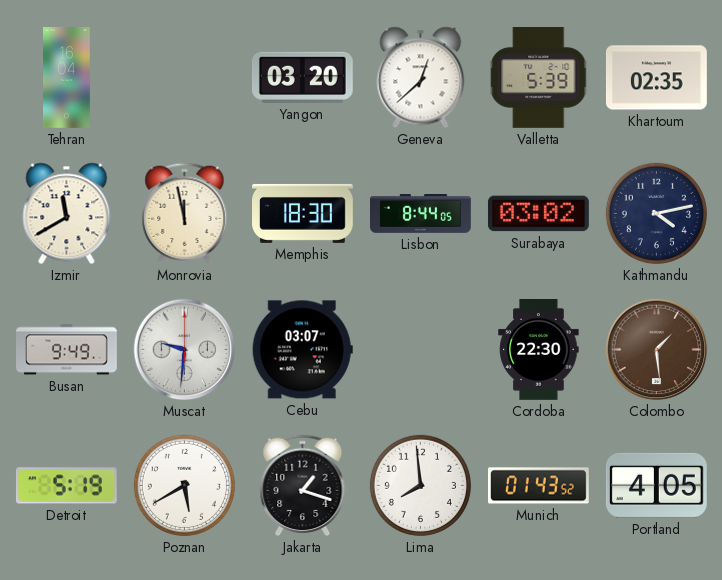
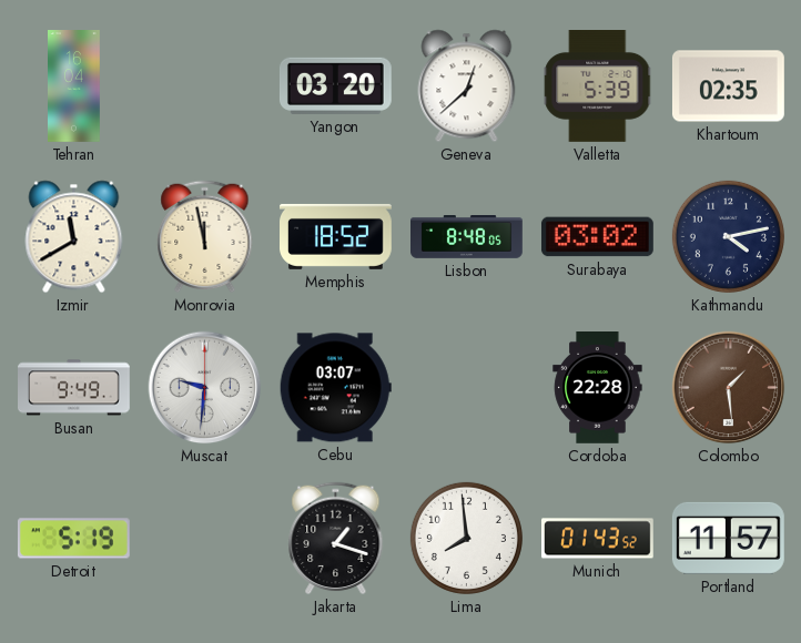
Memphis: 18:30 -> 18:52
Lisbon: 8:44 -> 8:48
Cordoba: 22:30 -> 22:28
Poznan: 5:40 -> none
Portland: 4:05 -> 11:57
